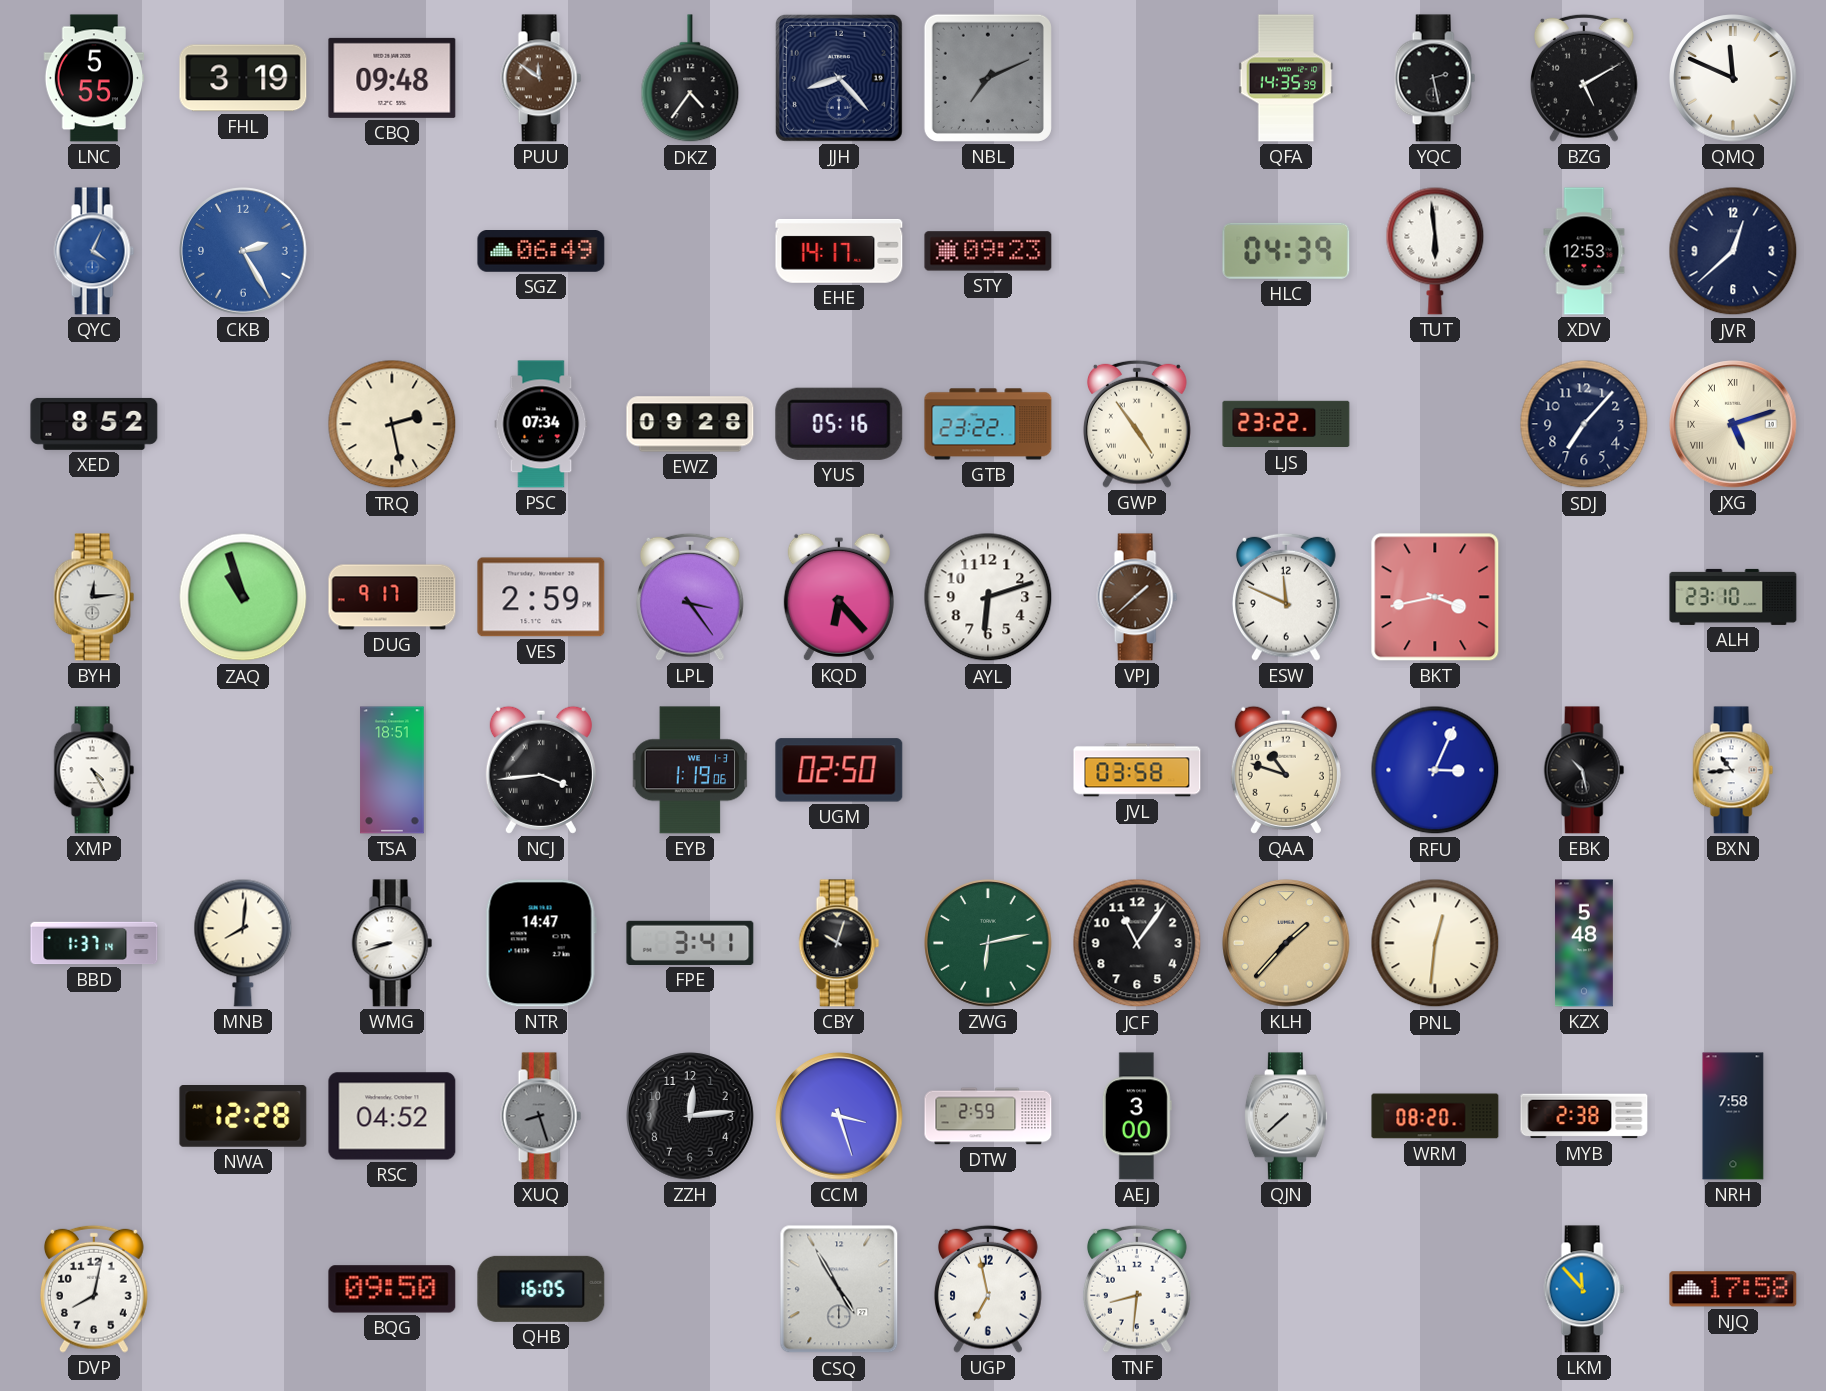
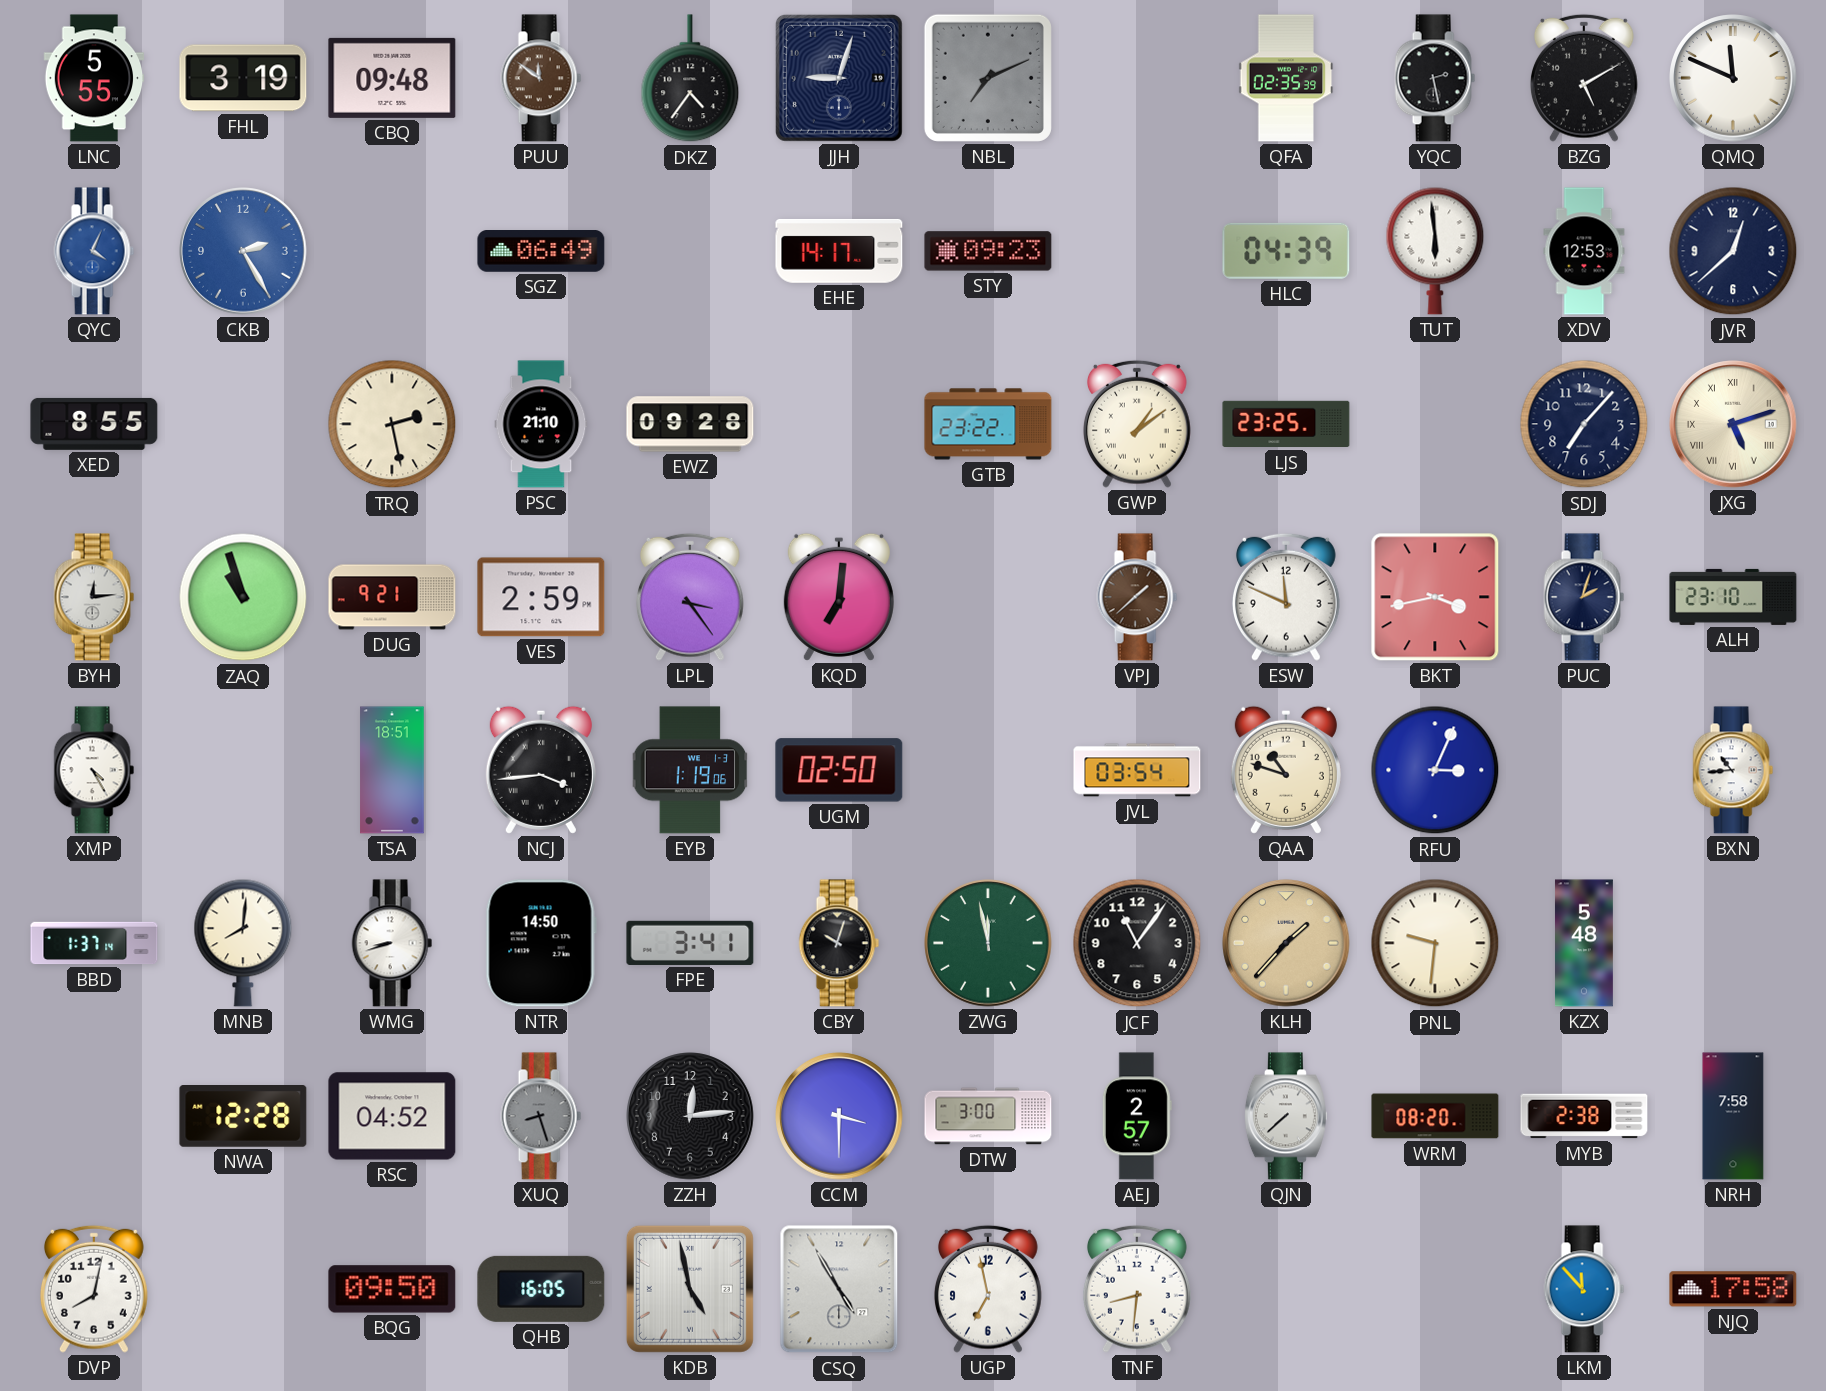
JJH: 8:23 -> 9:03
QFA: 14:35 -> 02:35
XED: 8:52 -> 8:55
PSC: 07:34 -> 21:10
YUS: 05:16 -> none
GWP: 4:54 -> 1:09
LJS: 23:22 -> 23:25
DUG: 9:17 -> 9:21
KQD: 6:23 -> 7:01
AYL: 6:12 -> none
PUC: none -> 2:03
JVL: 03:58 -> 03:54
EBK: 10:28 -> none
NTR: 14:47 -> 14:50
ZWG: 6:13 -> 11:58
PNL: 12:31 -> 9:31
CCM: 3:27 -> 3:30
DTW: 2:59 -> 3:00
AEJ: 3:00 -> 2:57
KDB: none -> 4:58
